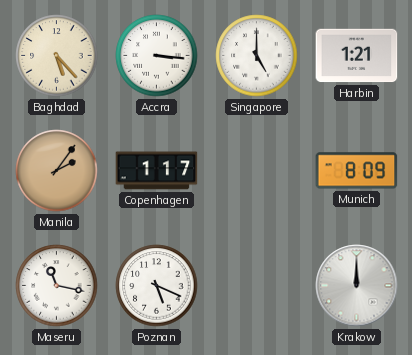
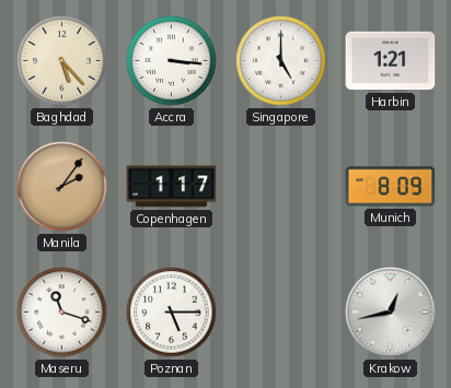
Maseru: 11:17 -> 11:18
Poznan: 5:19 -> 5:15
Krakow: 12:00 -> 12:43
